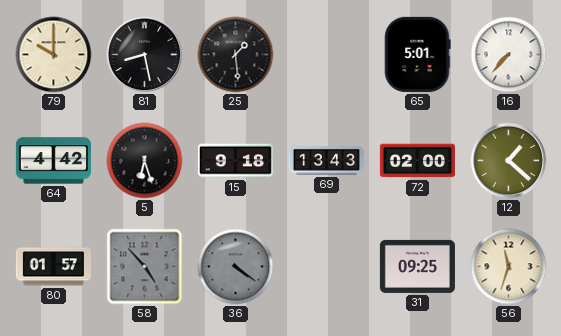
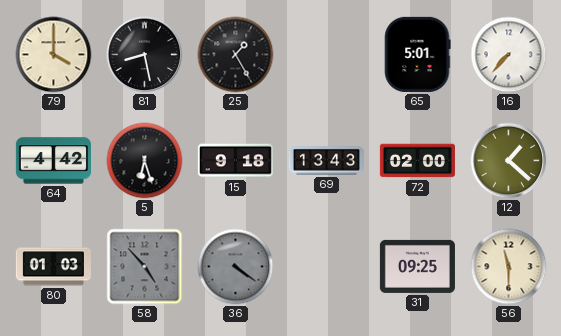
79: 10:00 -> 4:00
25: 1:29 -> 1:25
80: 01:57 -> 01:03
56: 11:33 -> 11:30
